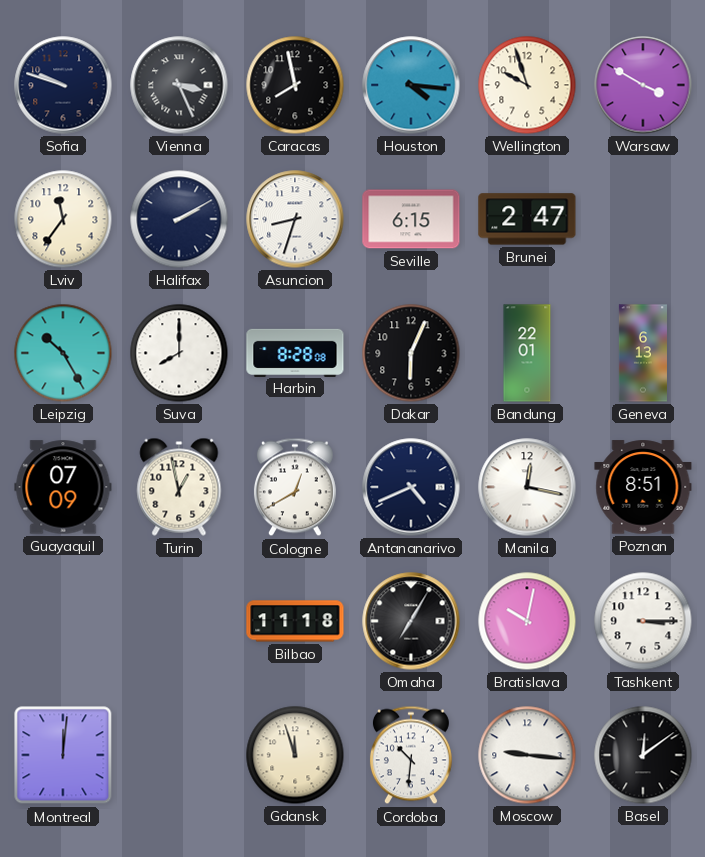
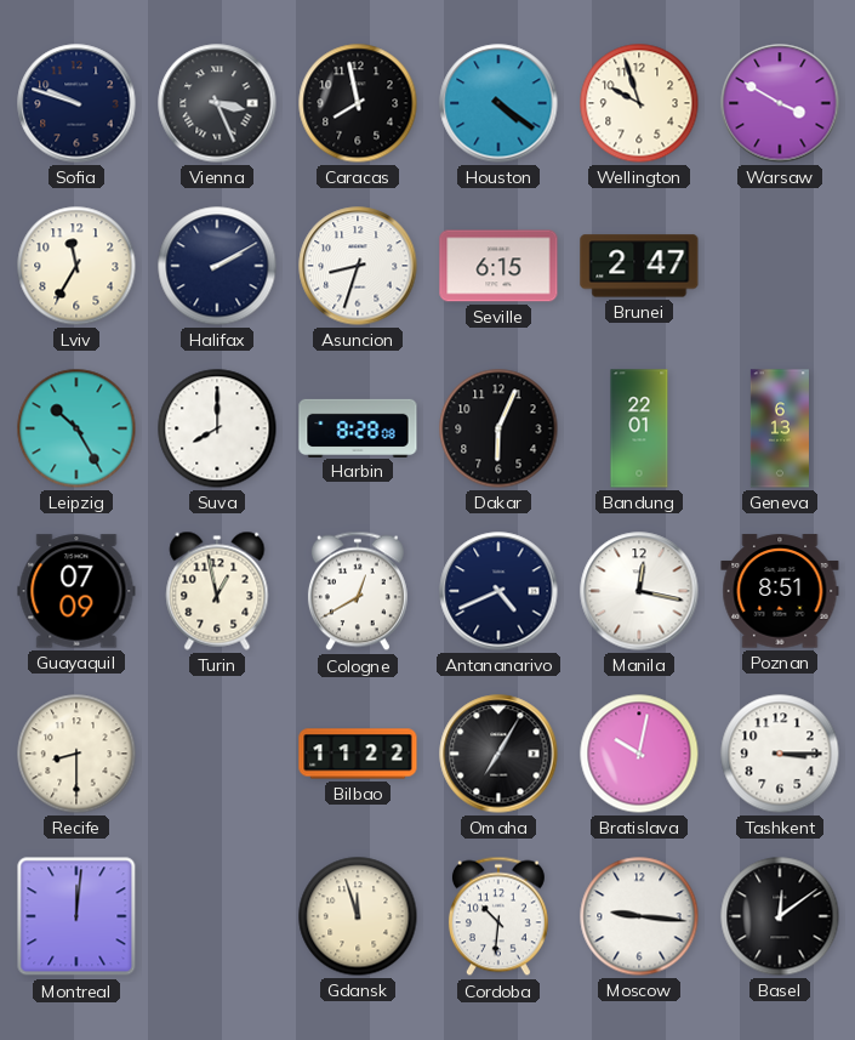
Houston: 4:16 -> 4:21
Lviv: 11:36 -> 11:35
Recife: none -> 8:30
Bilbao: 11:18 -> 11:22
